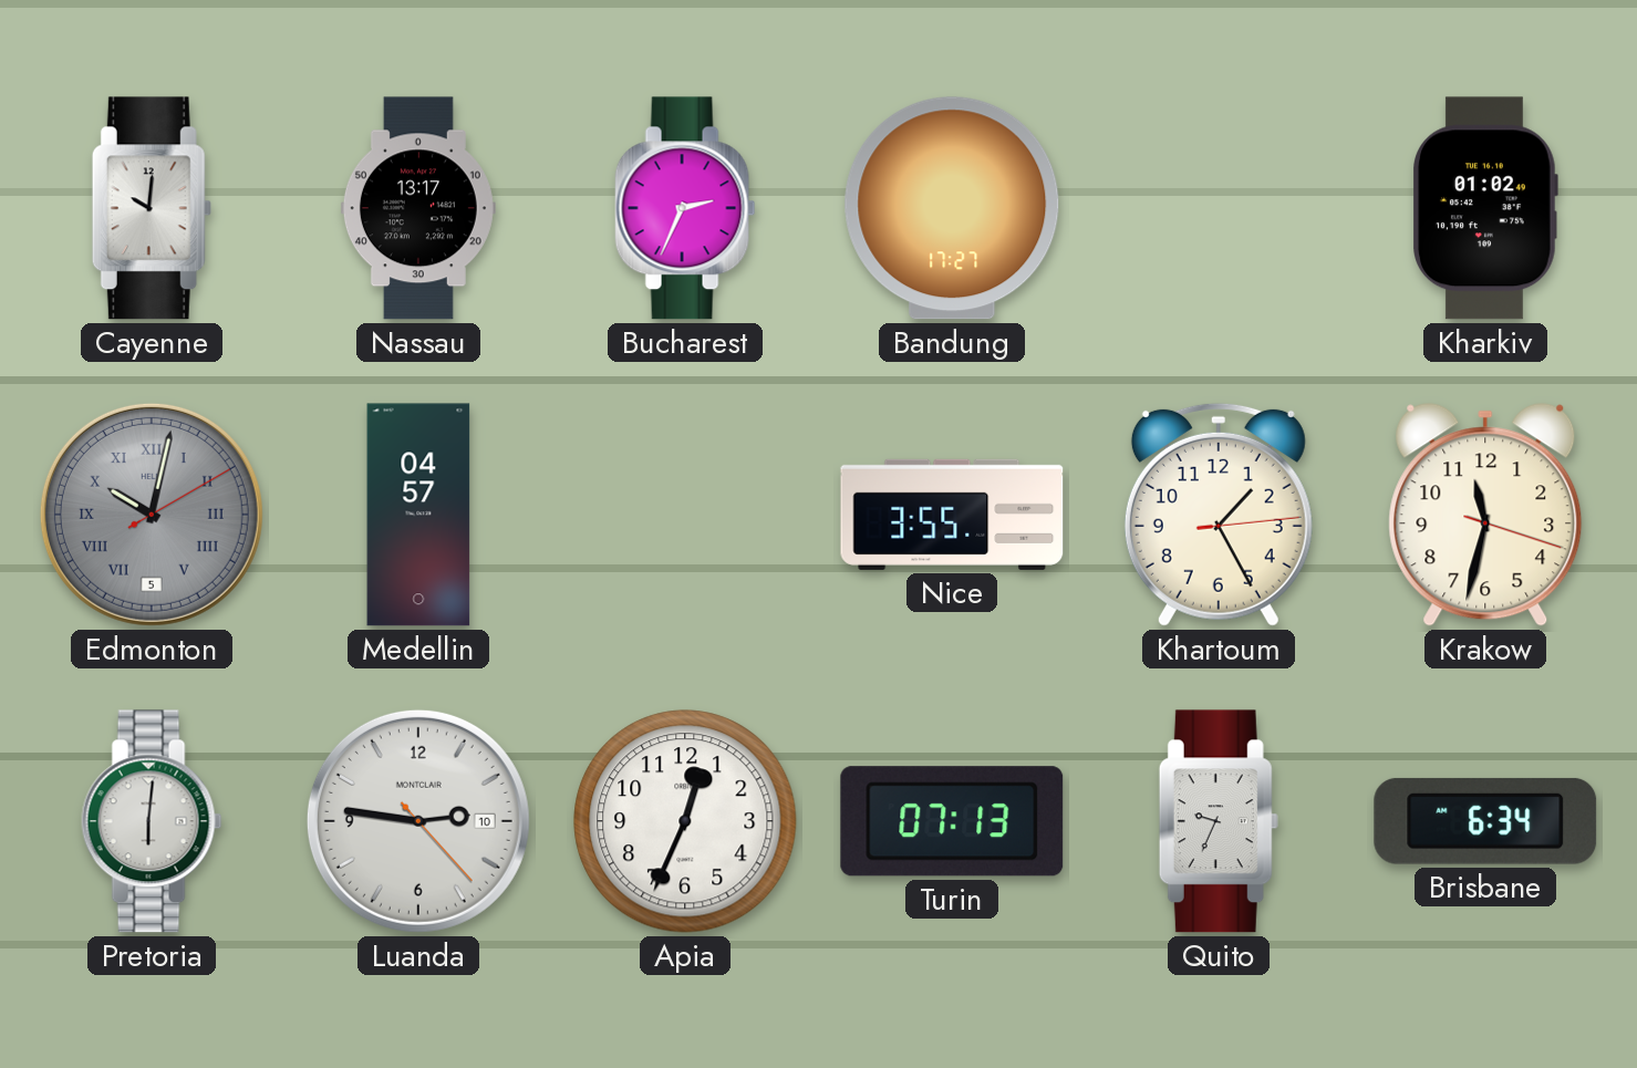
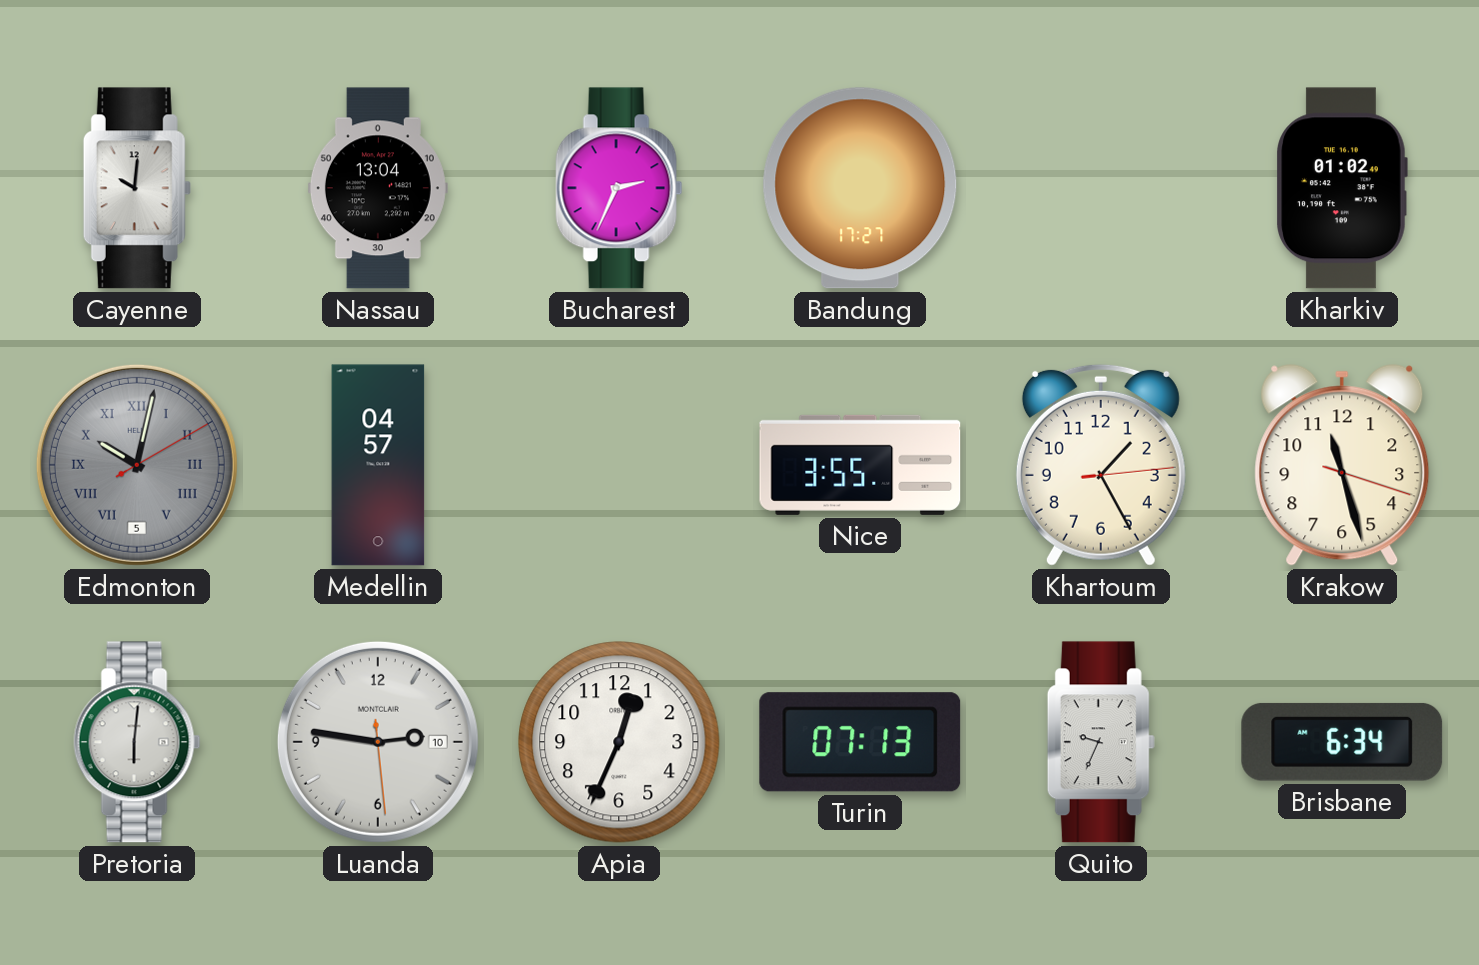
Nassau: 13:17 -> 13:04
Krakow: 11:32 -> 11:27
Luanda: 2:46:23 -> 2:46:29
